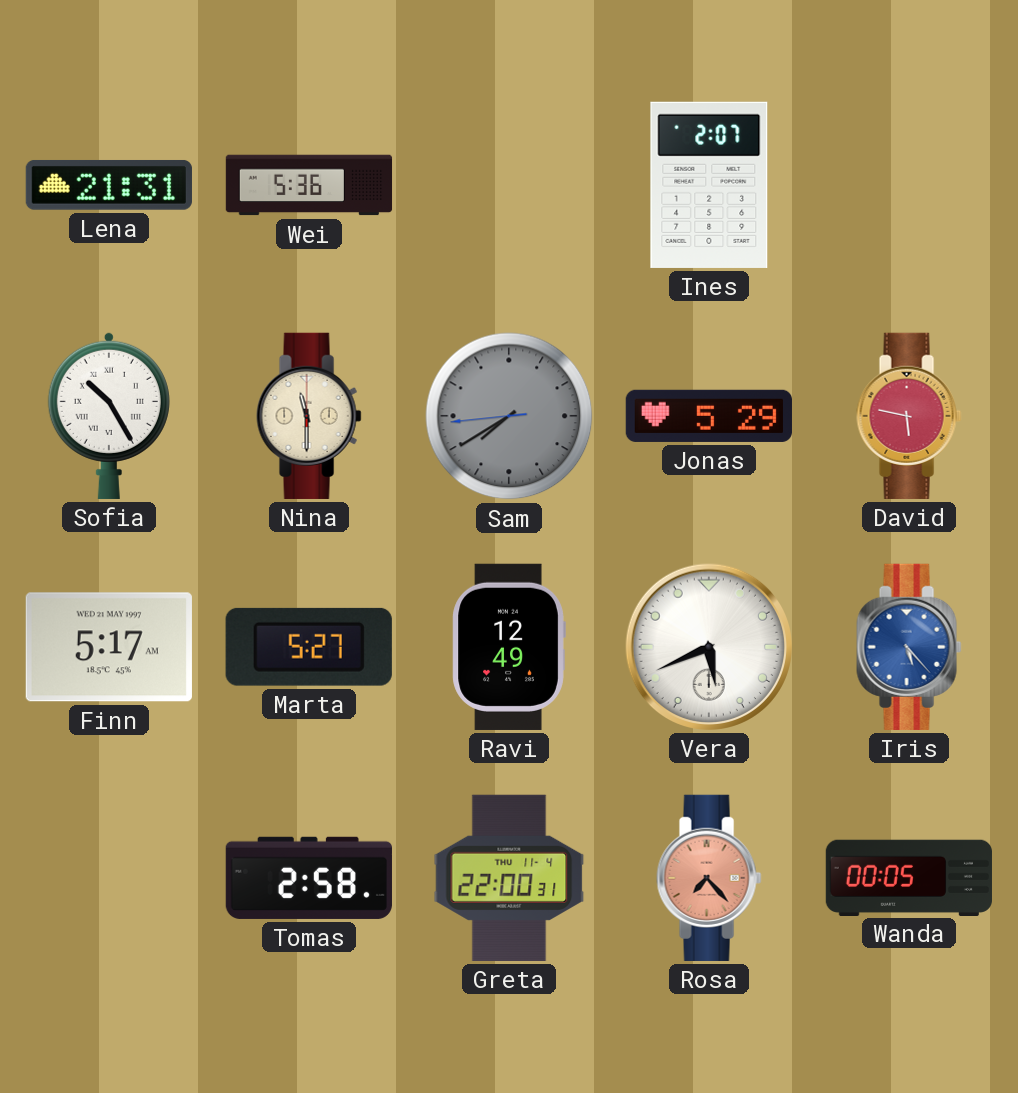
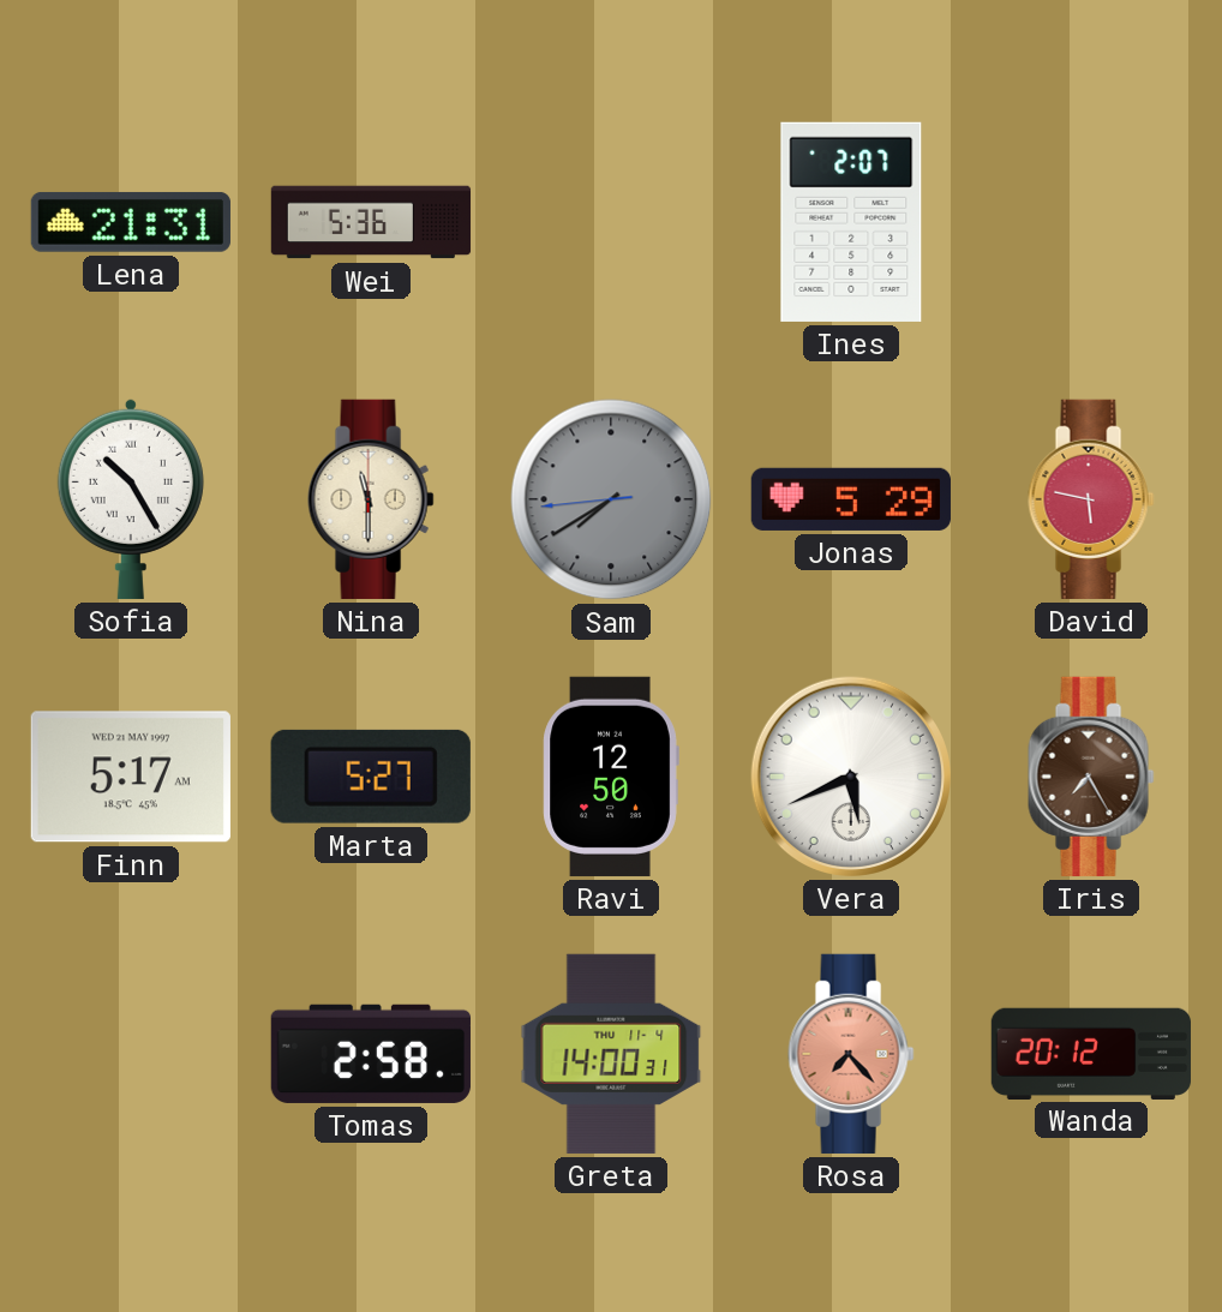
Ravi: 12:49 -> 12:50
Iris: 5:23 -> 7:25
Iris dial: blue -> brown
Greta: 22:00 -> 14:00
Wanda: 00:05 -> 20:12
